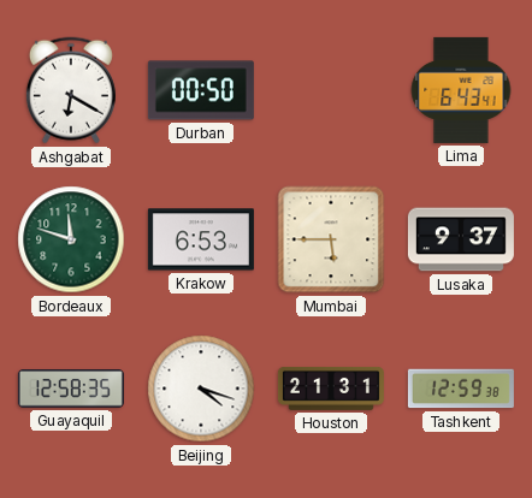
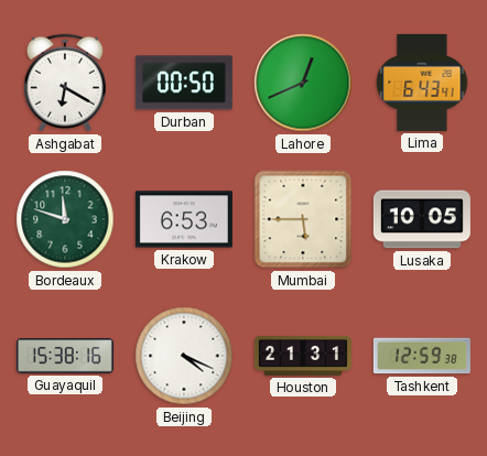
Lahore: none -> 12:41
Lusaka: 9:37 -> 10:05
Guayaquil: 12:58 -> 15:38
Beijing: 4:18 -> 4:19
